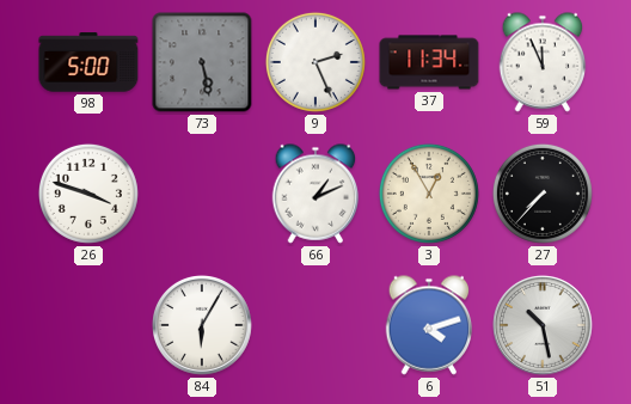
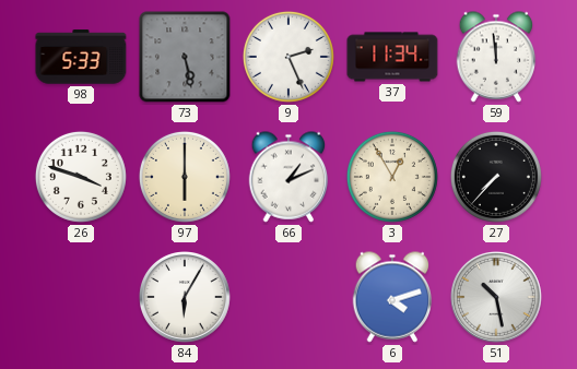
98: 5:00 -> 5:33
59: 11:56 -> 11:59
97: none -> 6:00
